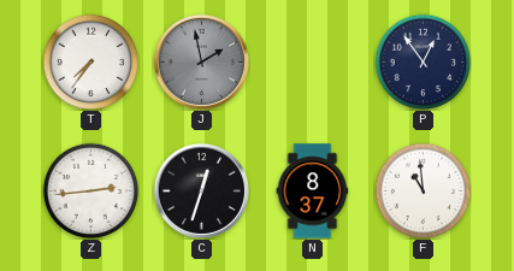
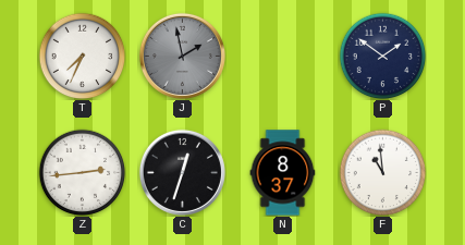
T: 7:36 -> 7:34
P: 12:54 -> 1:51
